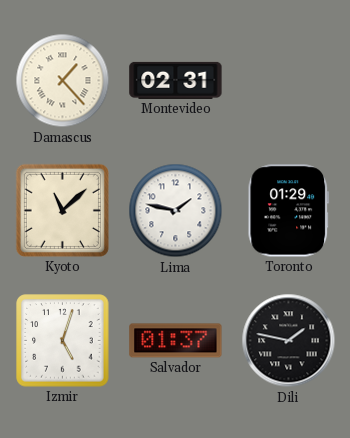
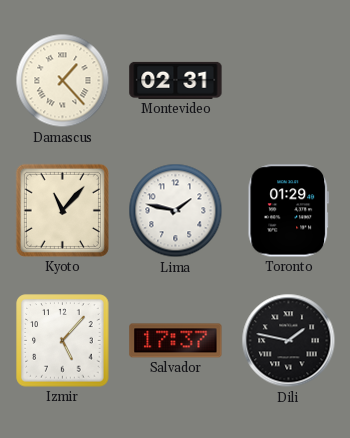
Kyoto: 11:08 -> 11:07
Izmir: 5:03 -> 5:07
Salvador: 01:37 -> 17:37
